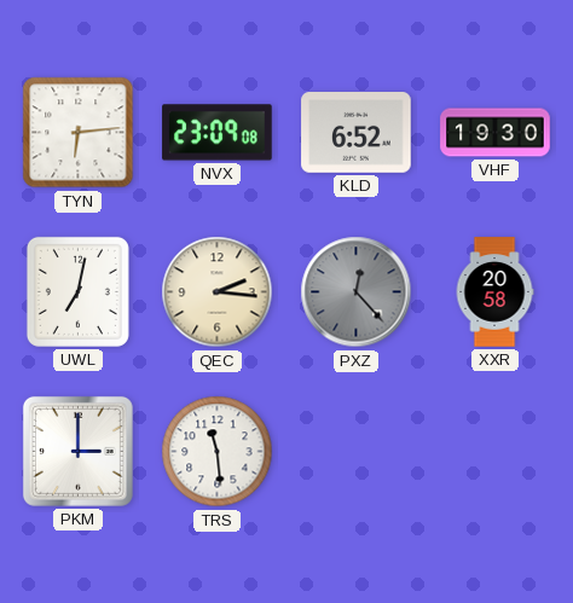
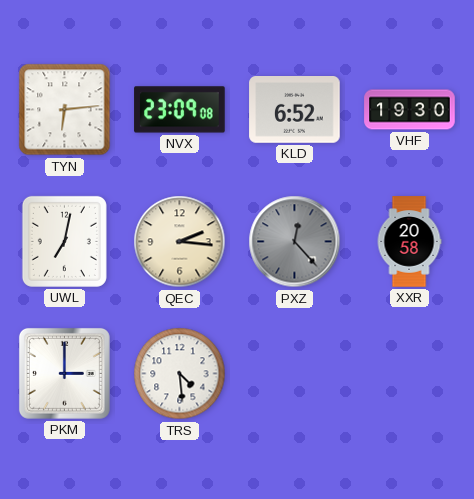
TRS: 11:29 -> 4:29
